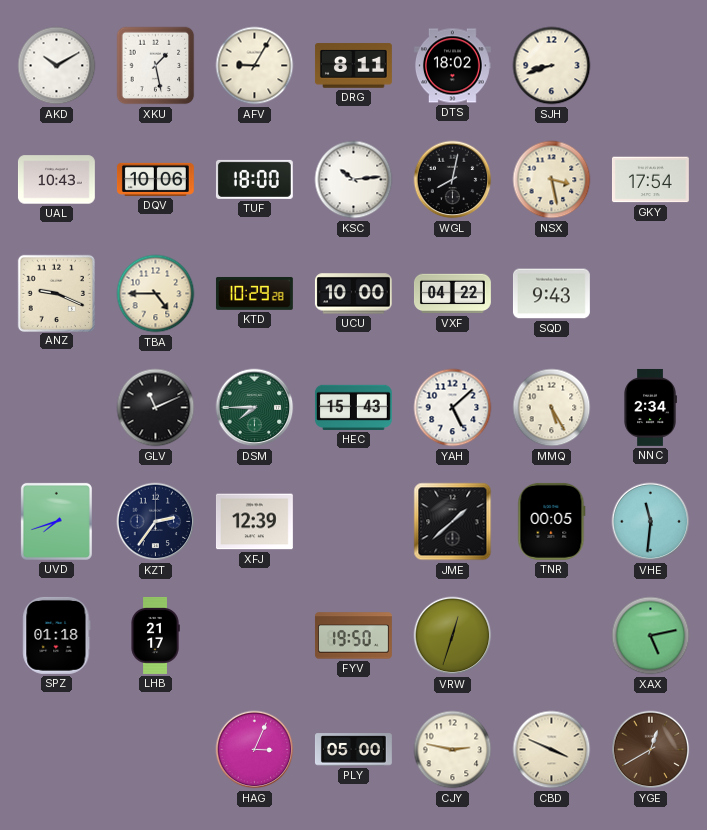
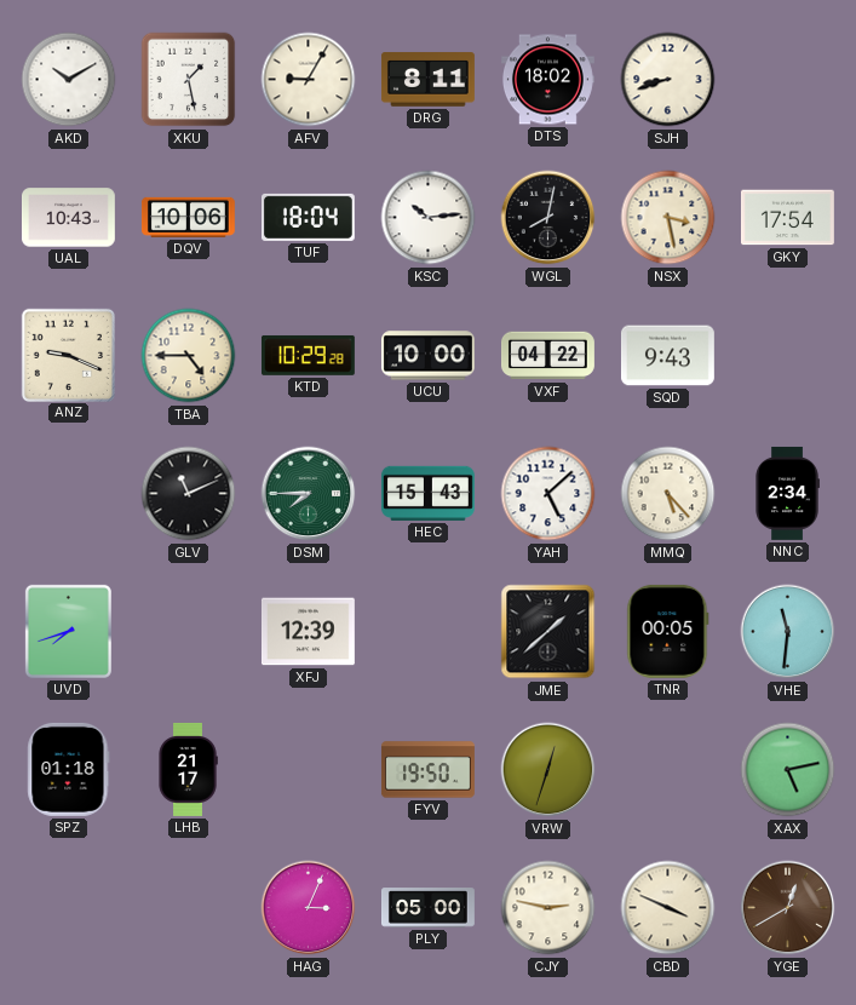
TUF: 18:00 -> 18:04
MMQ: 5:25 -> 5:23
KZT: 2:36 -> none
